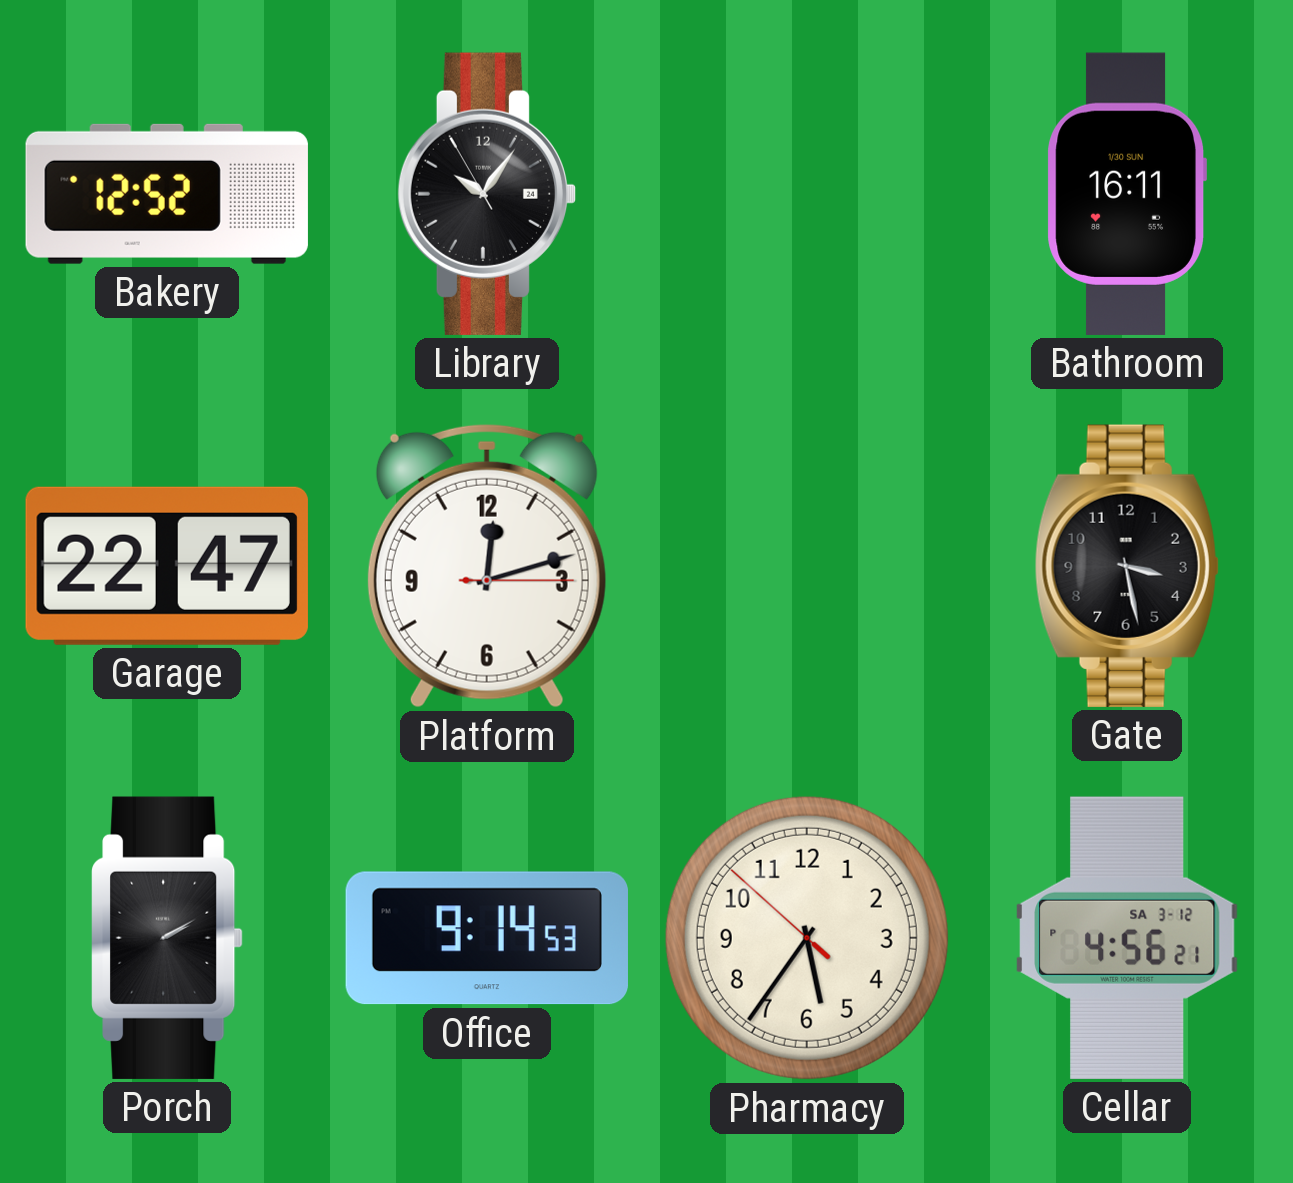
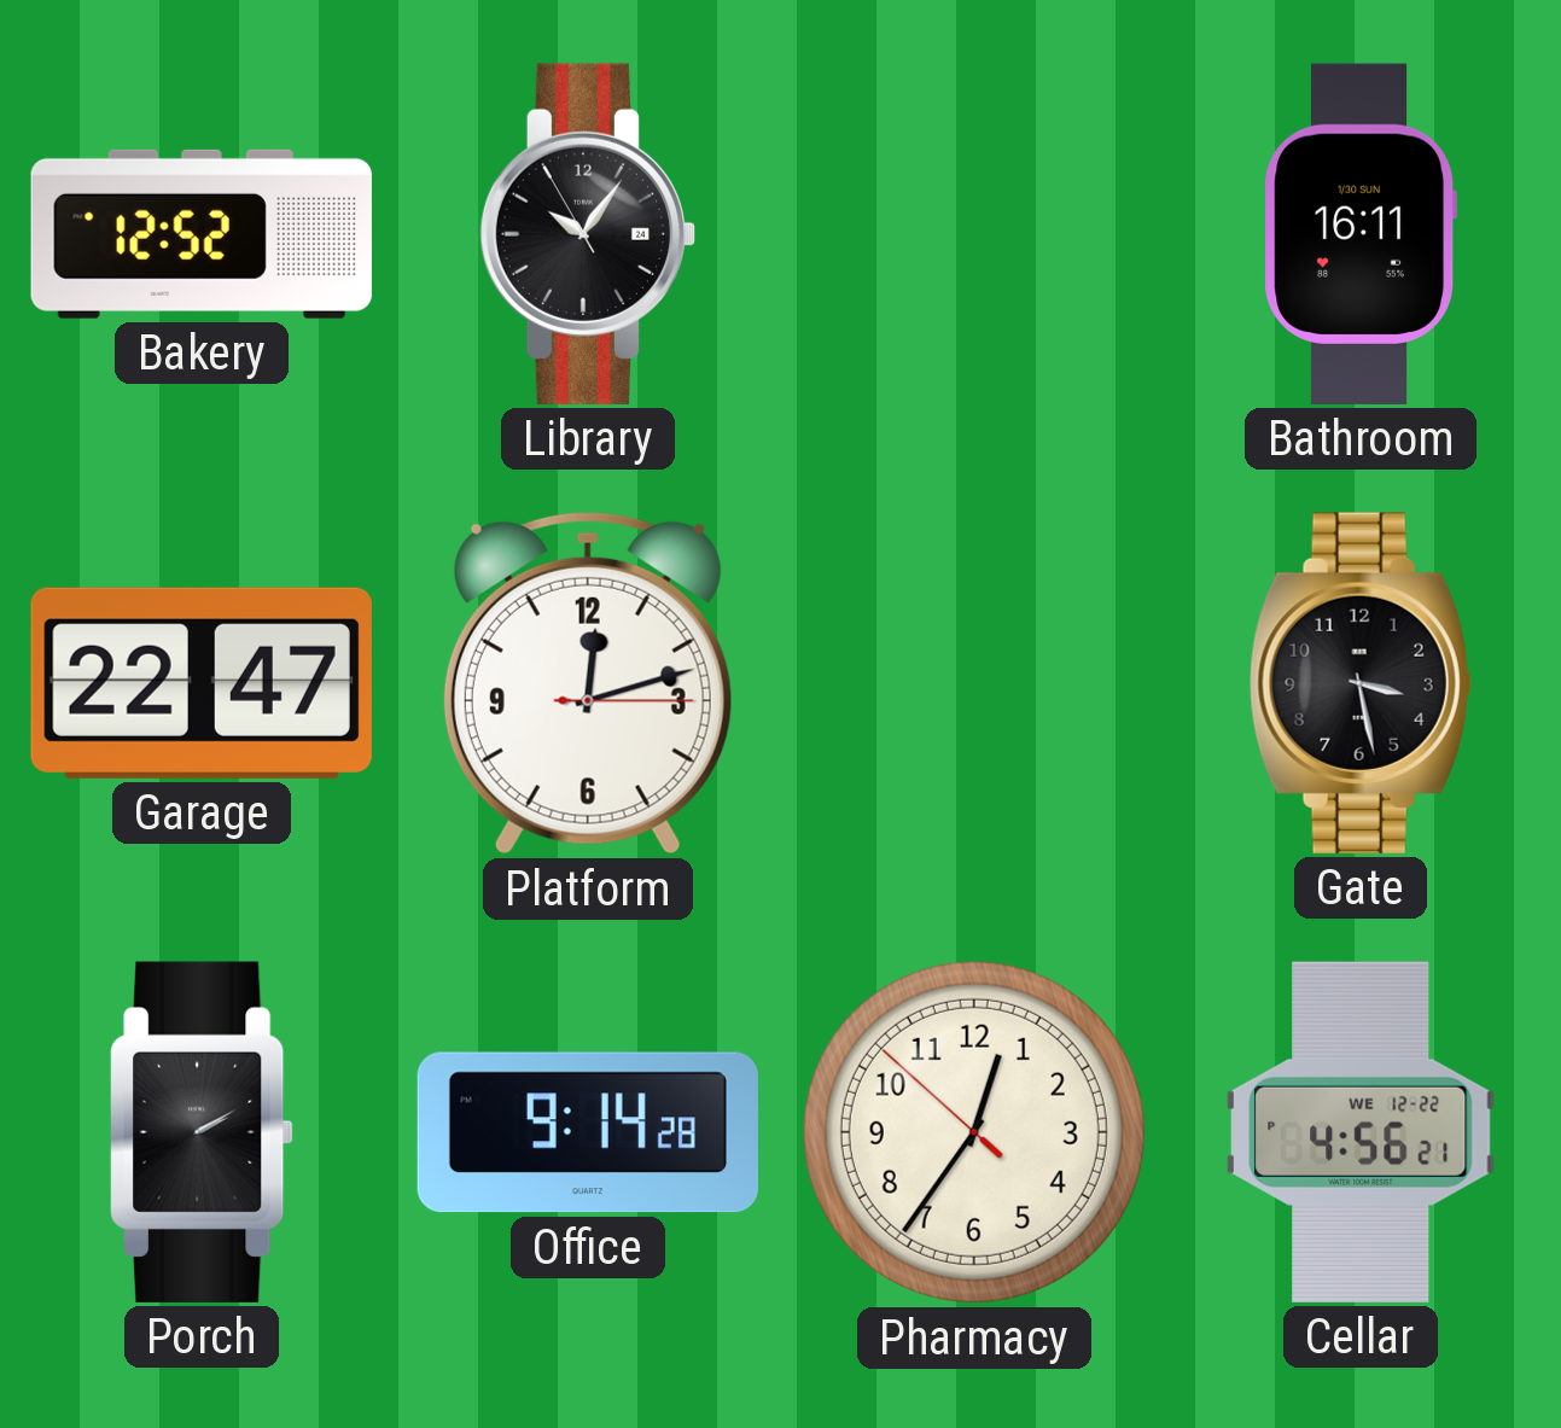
Office: 9:14:53 -> 9:14:28
Pharmacy: 5:35 -> 12:35
Cellar date: SA 3-12 -> WE 12-22
